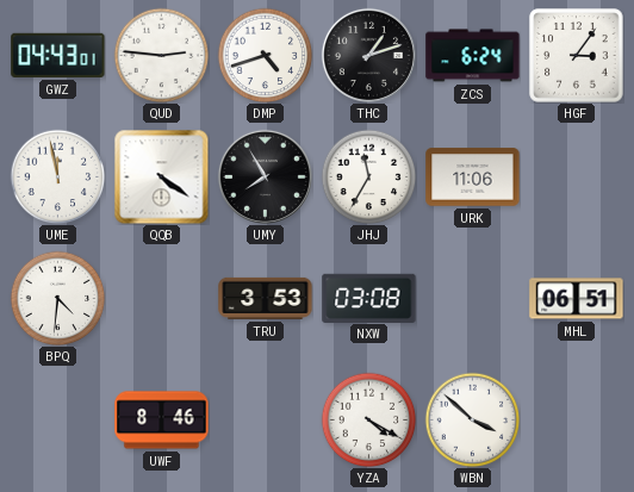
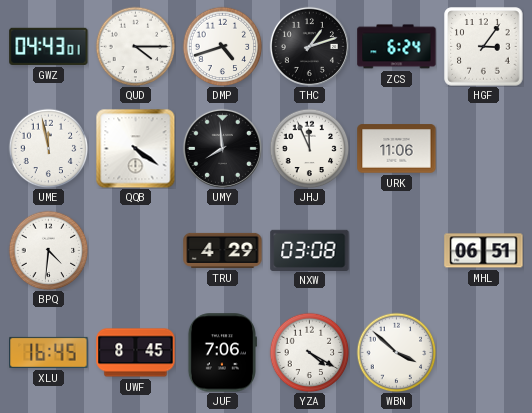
QUD: 2:46 -> 4:15
UMY: 7:55 -> 7:59
JHJ: 11:35 -> 11:56
TRU: 3:53 -> 4:29
XLU: none -> 16:45
UWF: 8:46 -> 8:45
JUF: none -> 7:06
